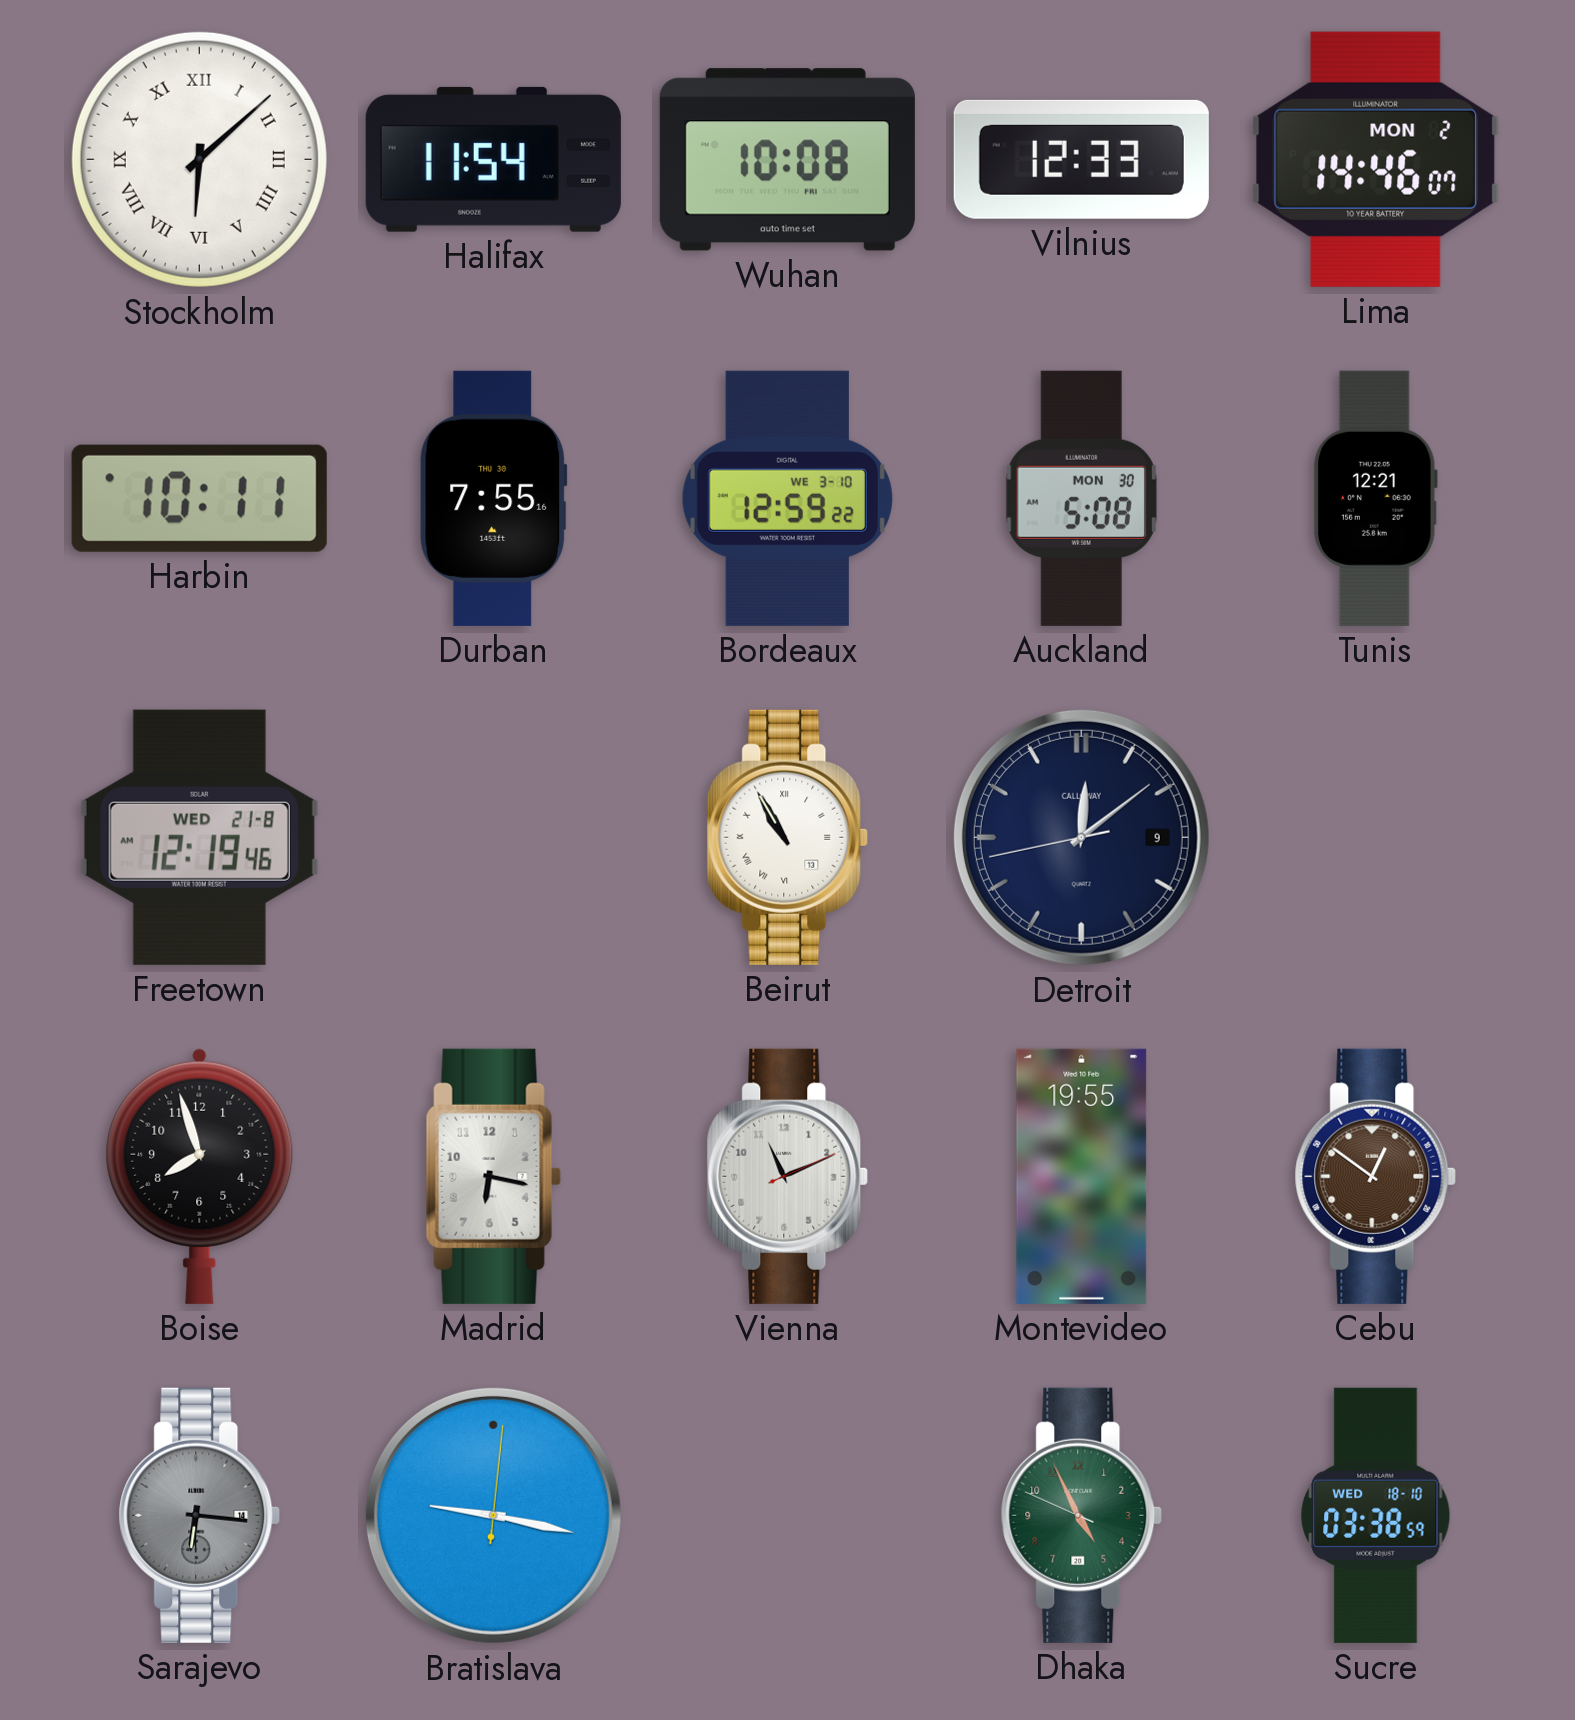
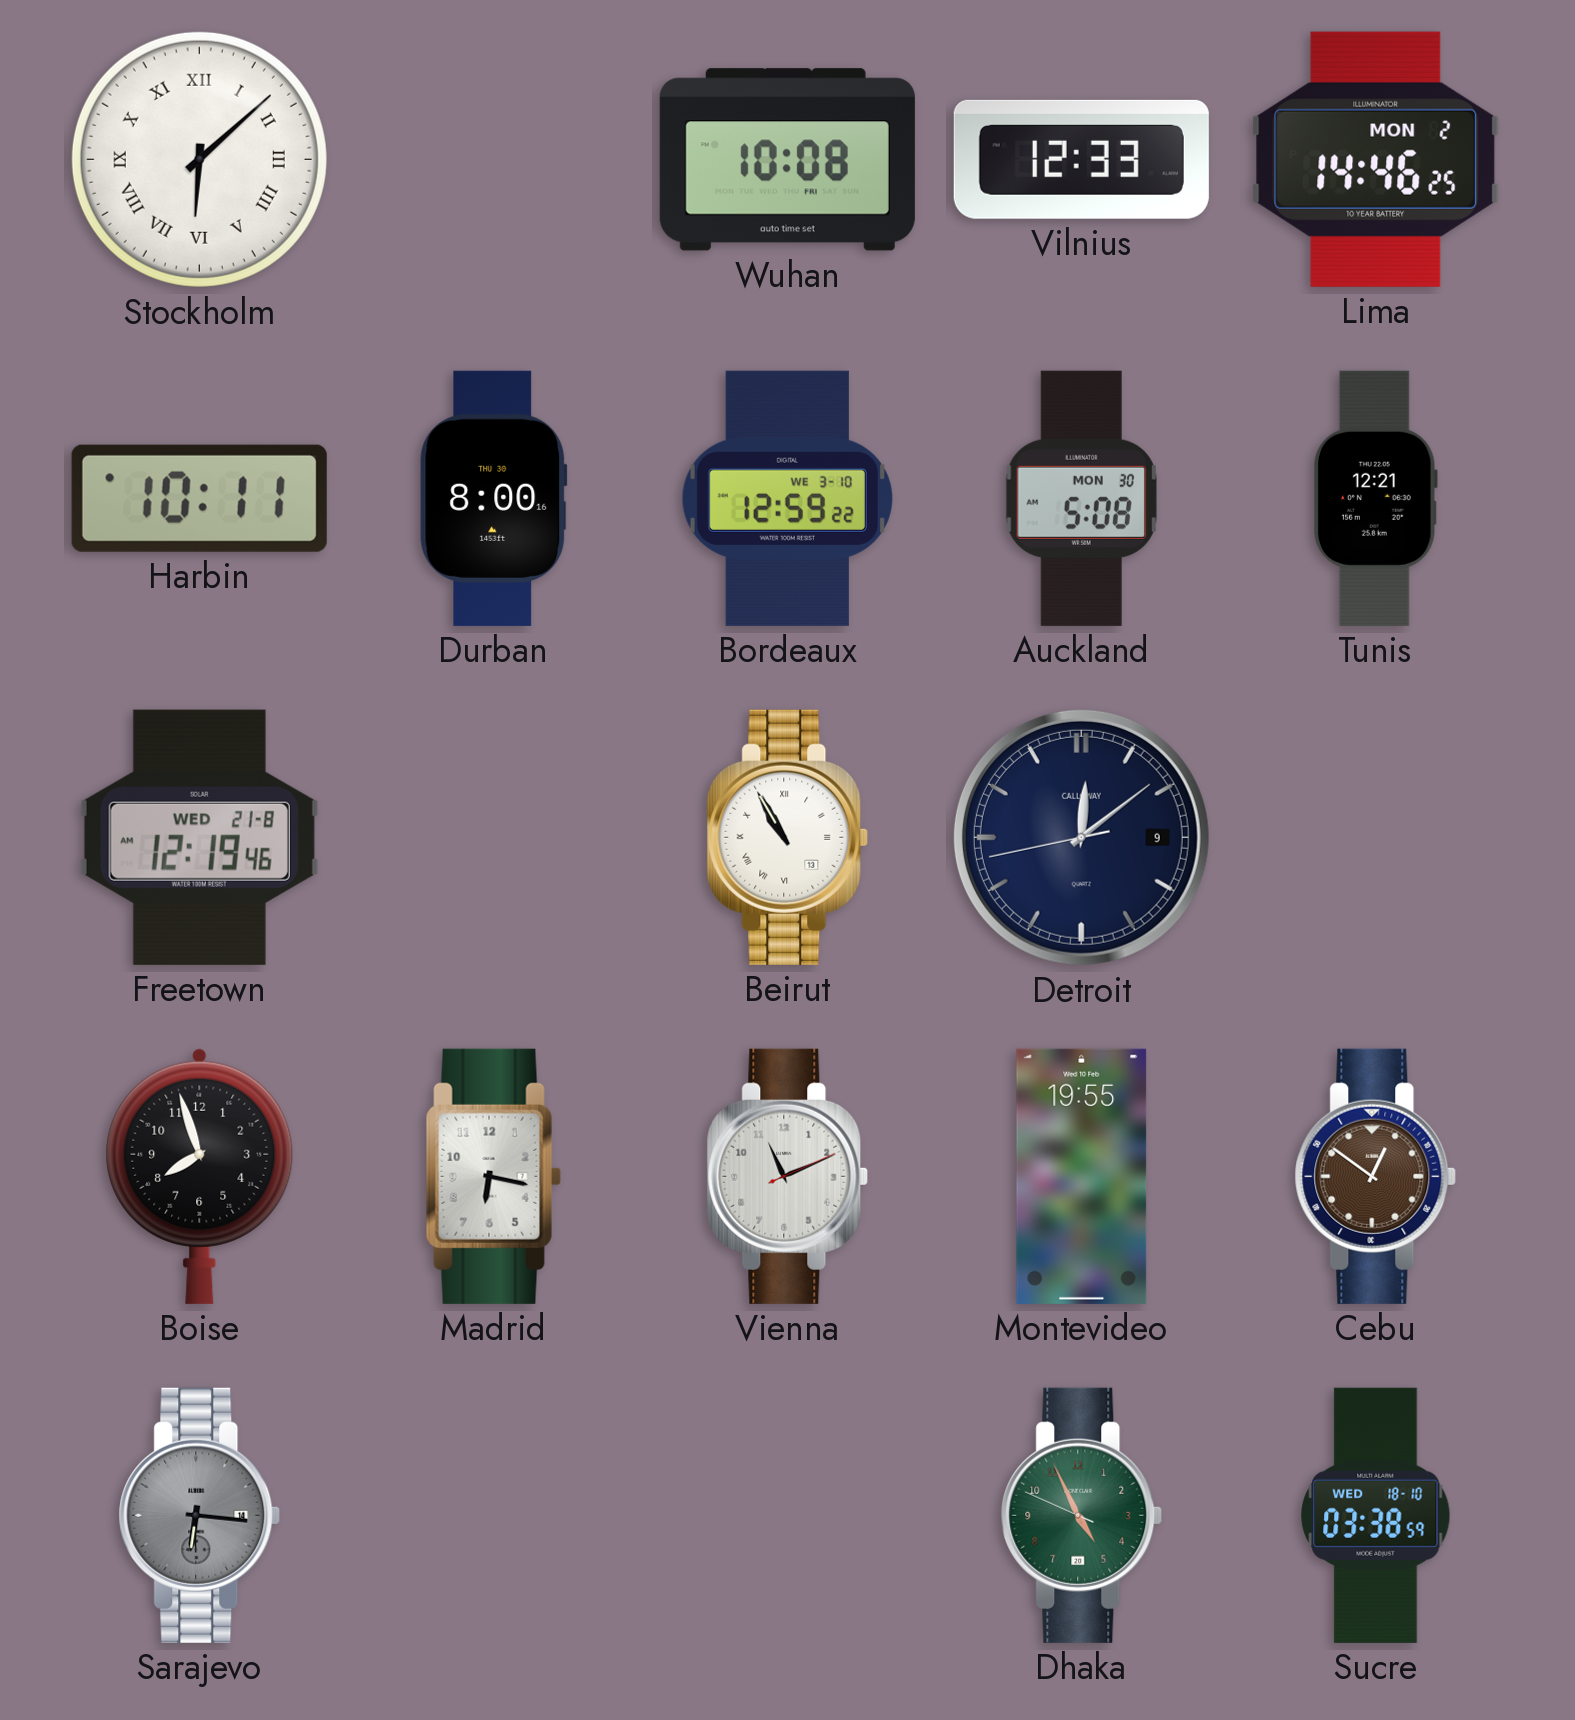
Halifax: 11:54 -> none
Lima: 14:46:07 -> 14:46:25
Durban: 7:55 -> 8:00
Bratislava: 9:17 -> none
